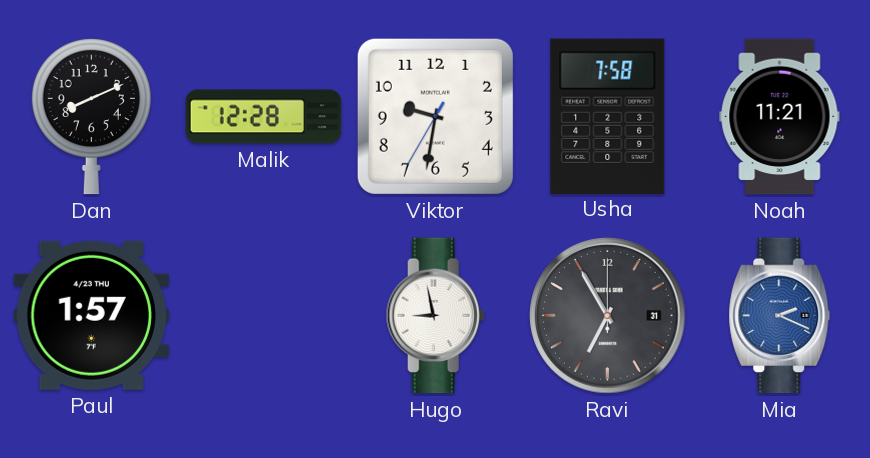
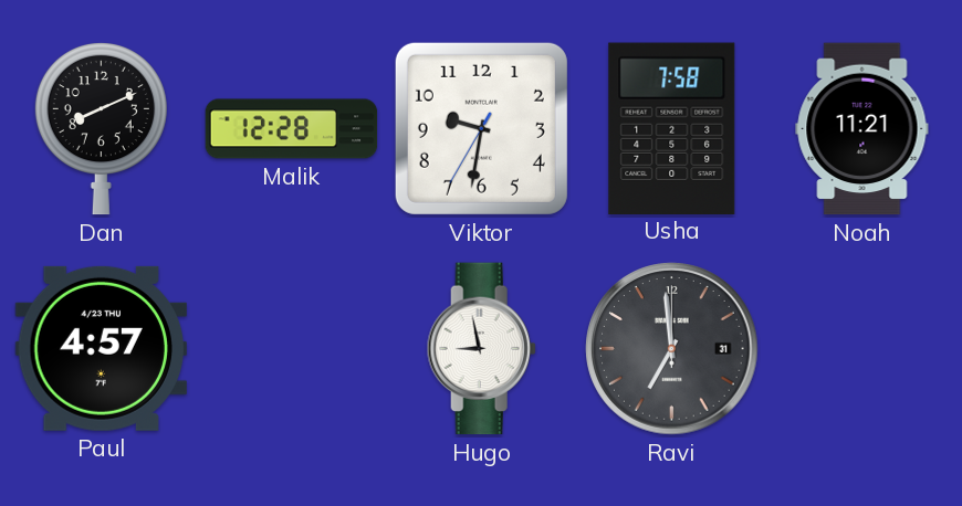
Paul: 1:57 -> 4:57
Ravi: 6:55 -> 6:59
Mia: 2:19 -> none
